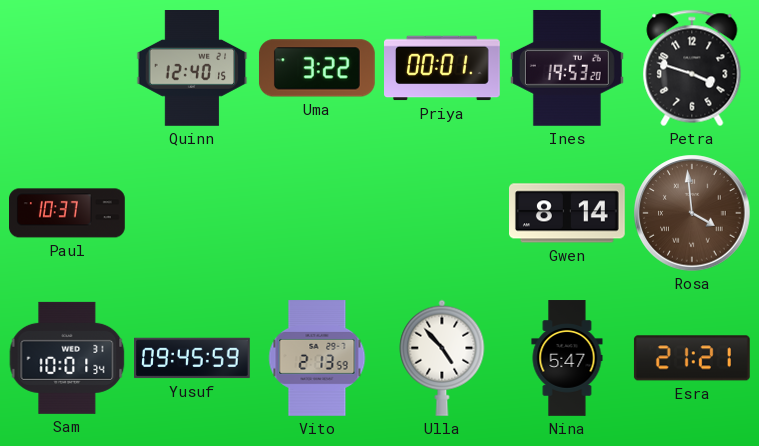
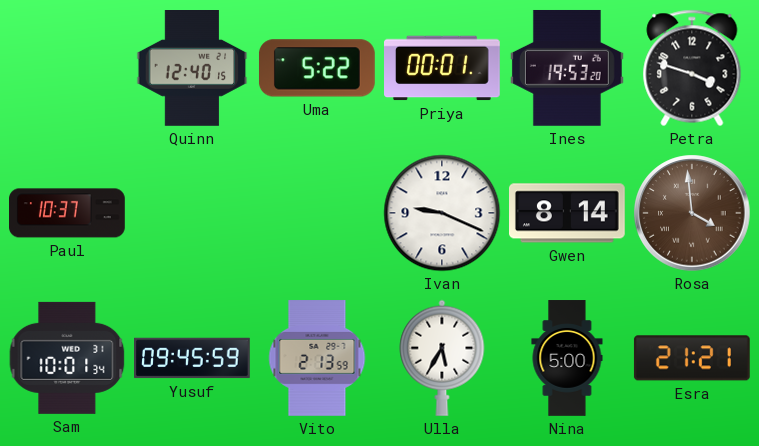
Uma: 3:22 -> 5:22
Ivan: none -> 9:19
Ulla: 4:53 -> 5:35
Nina: 5:47 -> 5:00
